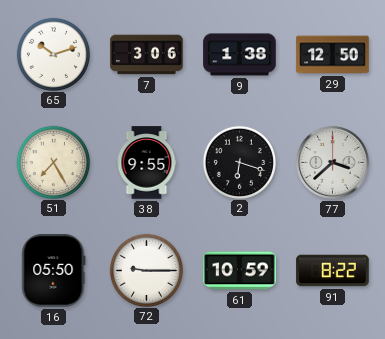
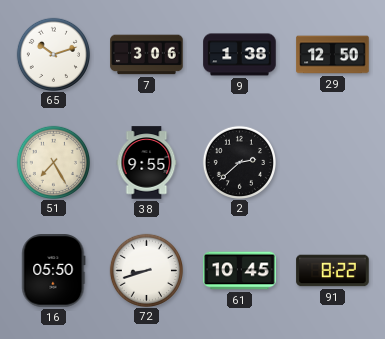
2: 6:18 -> 2:38
77: 3:38 -> none
72: 9:15 -> 8:42
61: 10:59 -> 10:45
